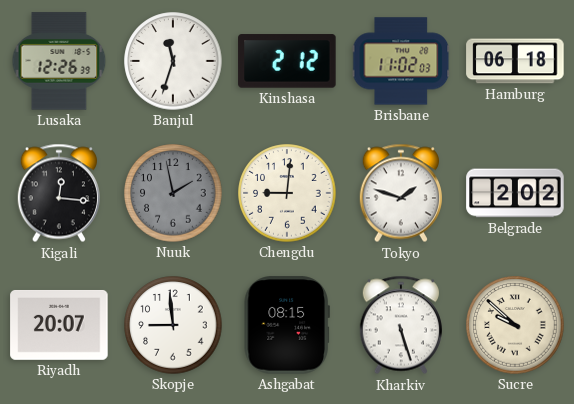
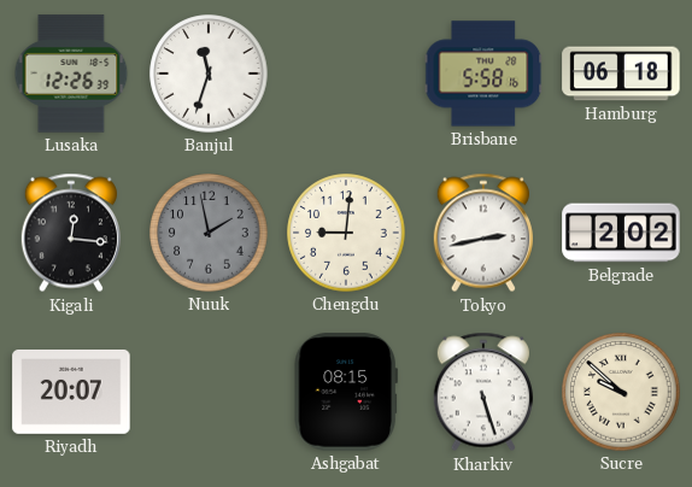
Kinshasa: 2:12 -> none
Brisbane: 11:02 -> 5:58
Tokyo: 1:48 -> 2:43
Skopje: 8:59 -> none
